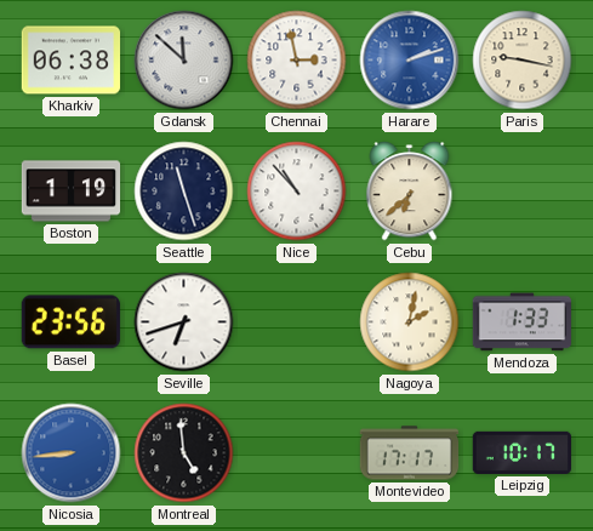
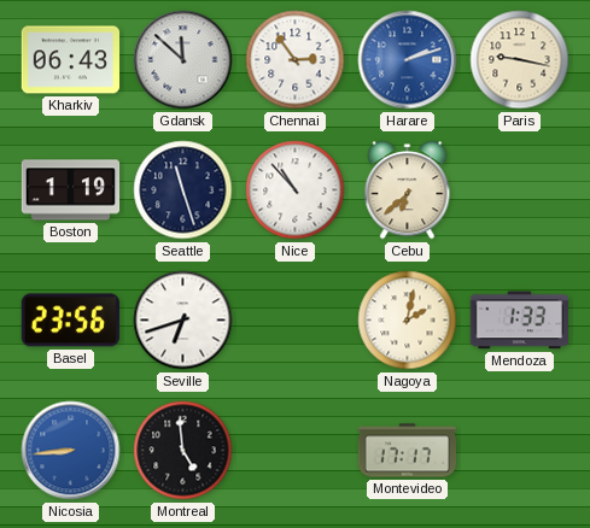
Kharkiv: 06:38 -> 06:43
Chennai: 2:58 -> 2:54
Leipzig: 10:17 -> none
